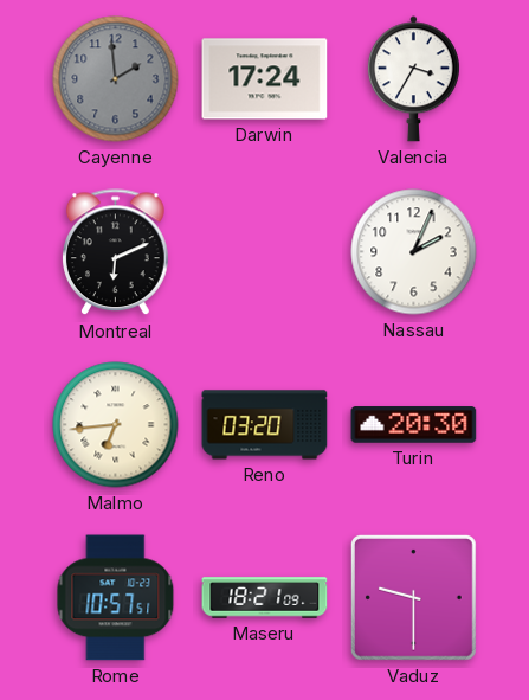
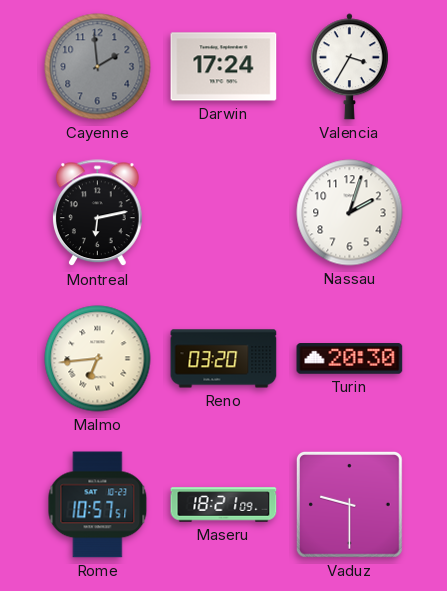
Montreal: 6:11 -> 6:13
Nassau: 2:04 -> 2:03
